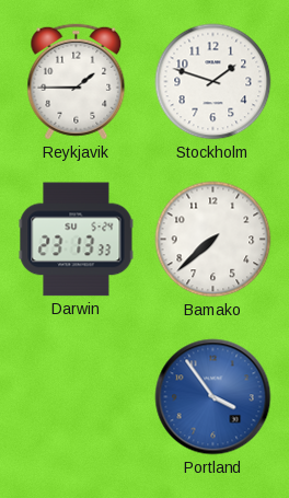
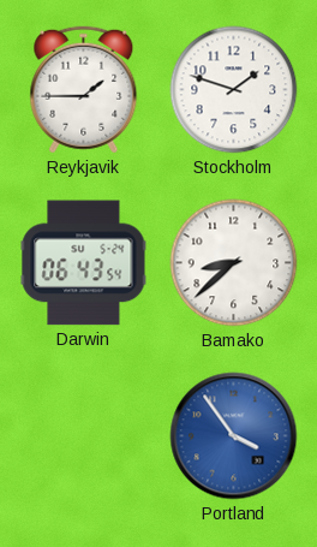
Darwin: 23:13 -> 06:43
Bamako: 7:38 -> 8:38
